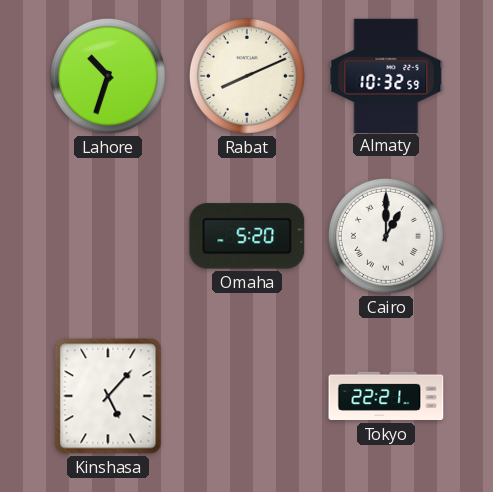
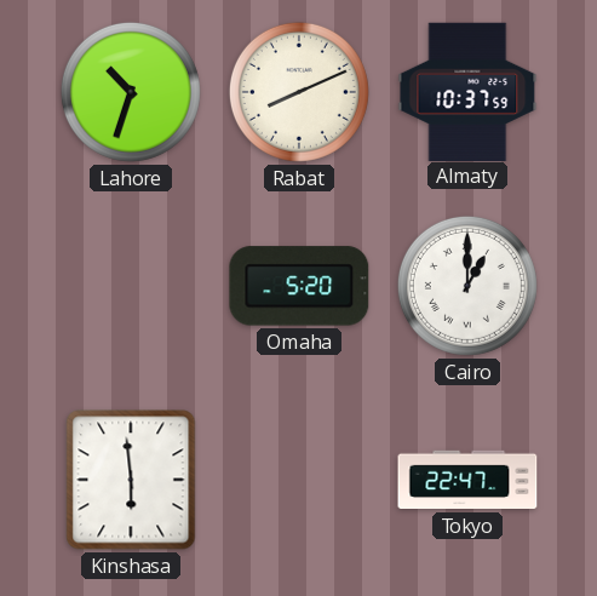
Almaty: 10:32 -> 10:37
Kinshasa: 5:07 -> 5:59
Tokyo: 22:21 -> 22:47
